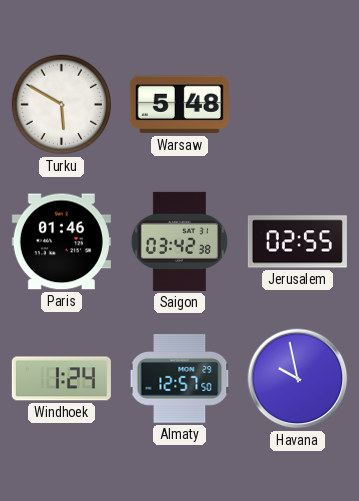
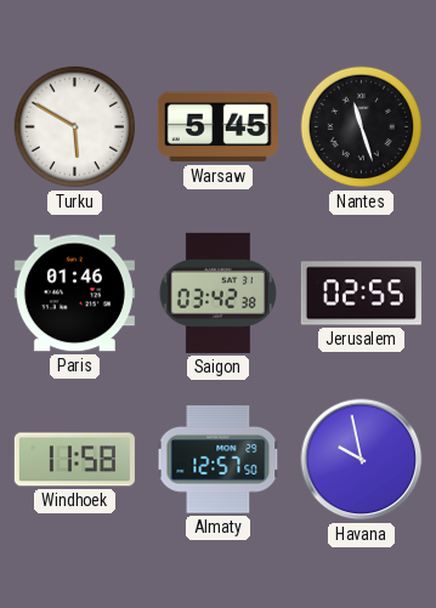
Warsaw: 5:48 -> 5:45
Nantes: none -> 11:27
Windhoek: 1:24 -> 11:58
